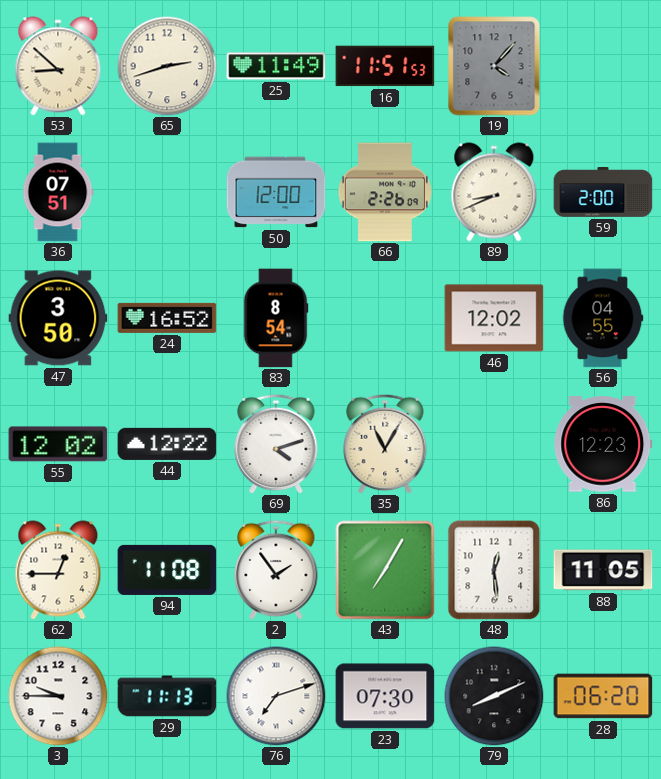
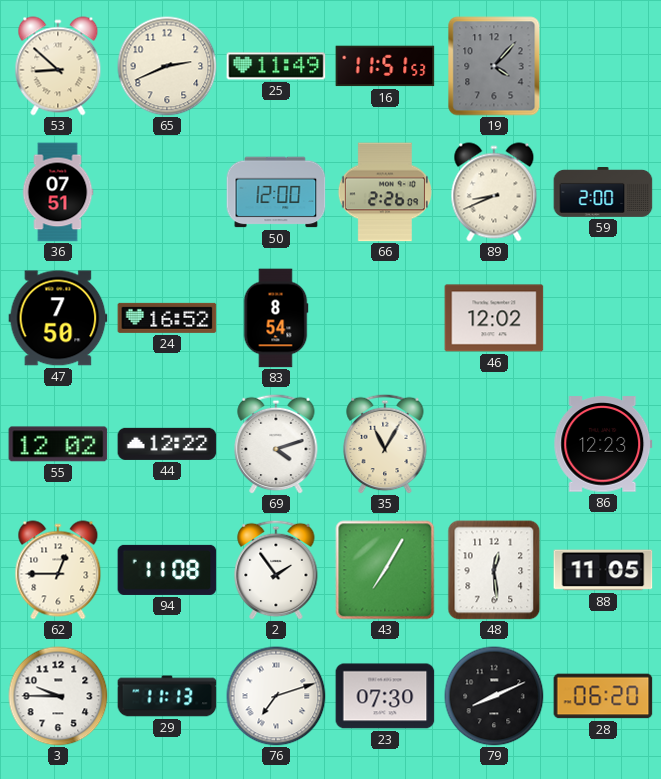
65: 2:42 -> 2:41
47: 3:50 -> 7:50
56: 04:55 -> none
